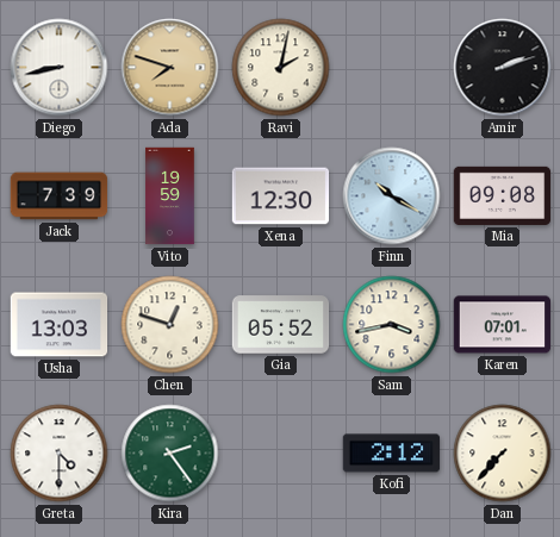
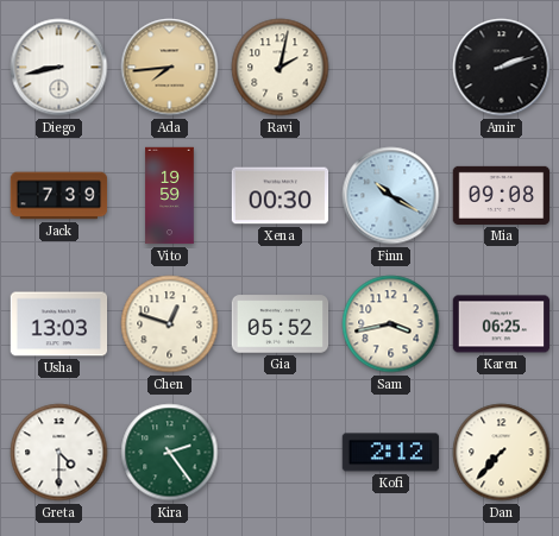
Ada: 7:48 -> 7:44
Xena: 12:30 -> 00:30
Karen: 07:01 -> 06:25
